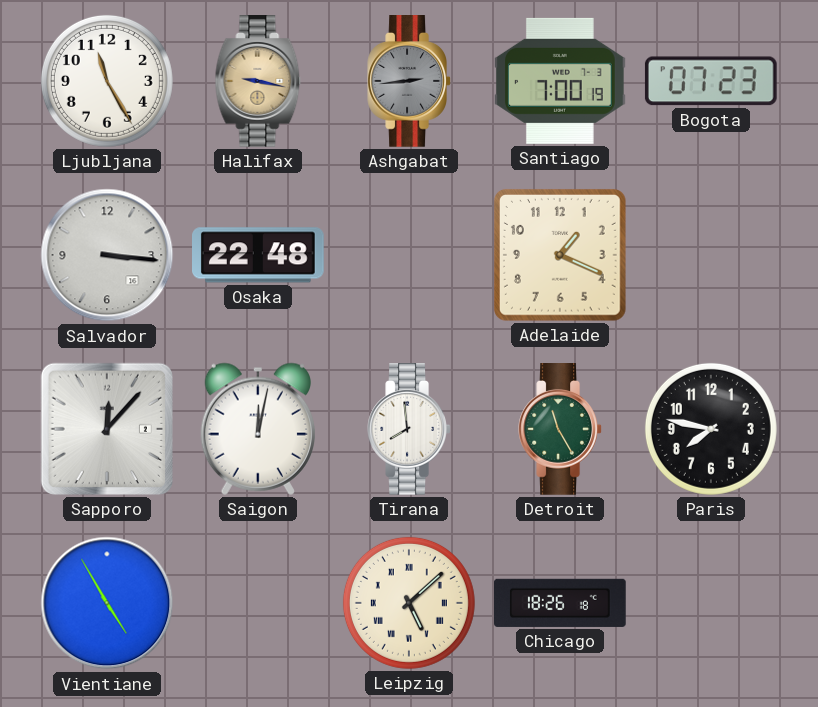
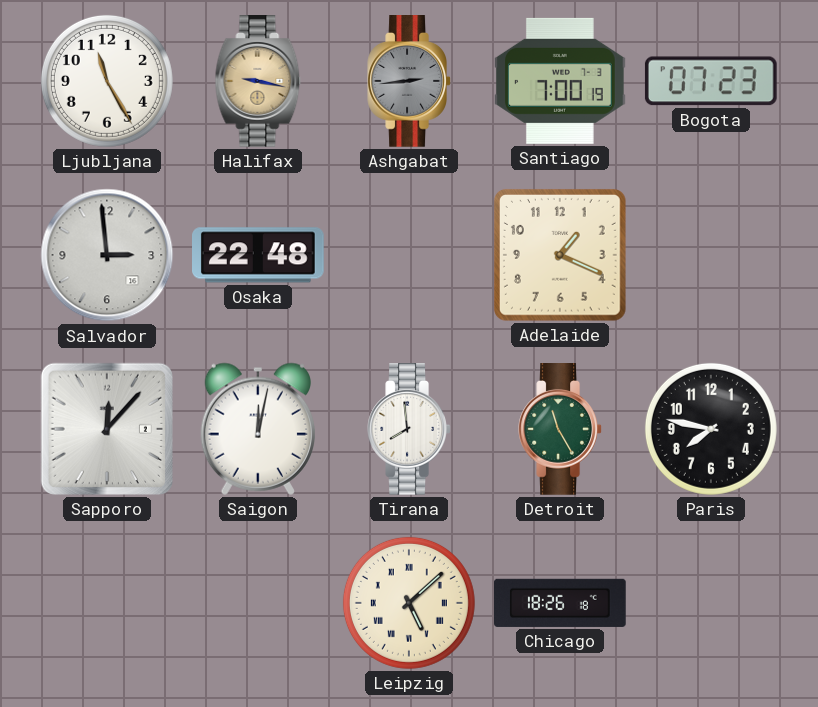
Salvador: 3:16 -> 2:59
Vientiane: 4:55 -> none
